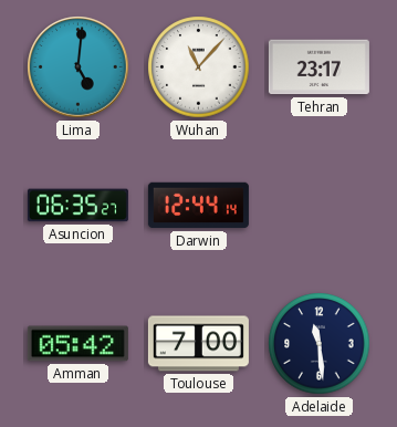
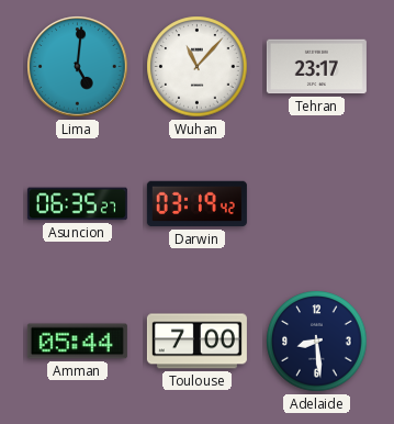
Darwin: 12:44 -> 03:19
Amman: 05:42 -> 05:44
Adelaide: 11:29 -> 8:29
